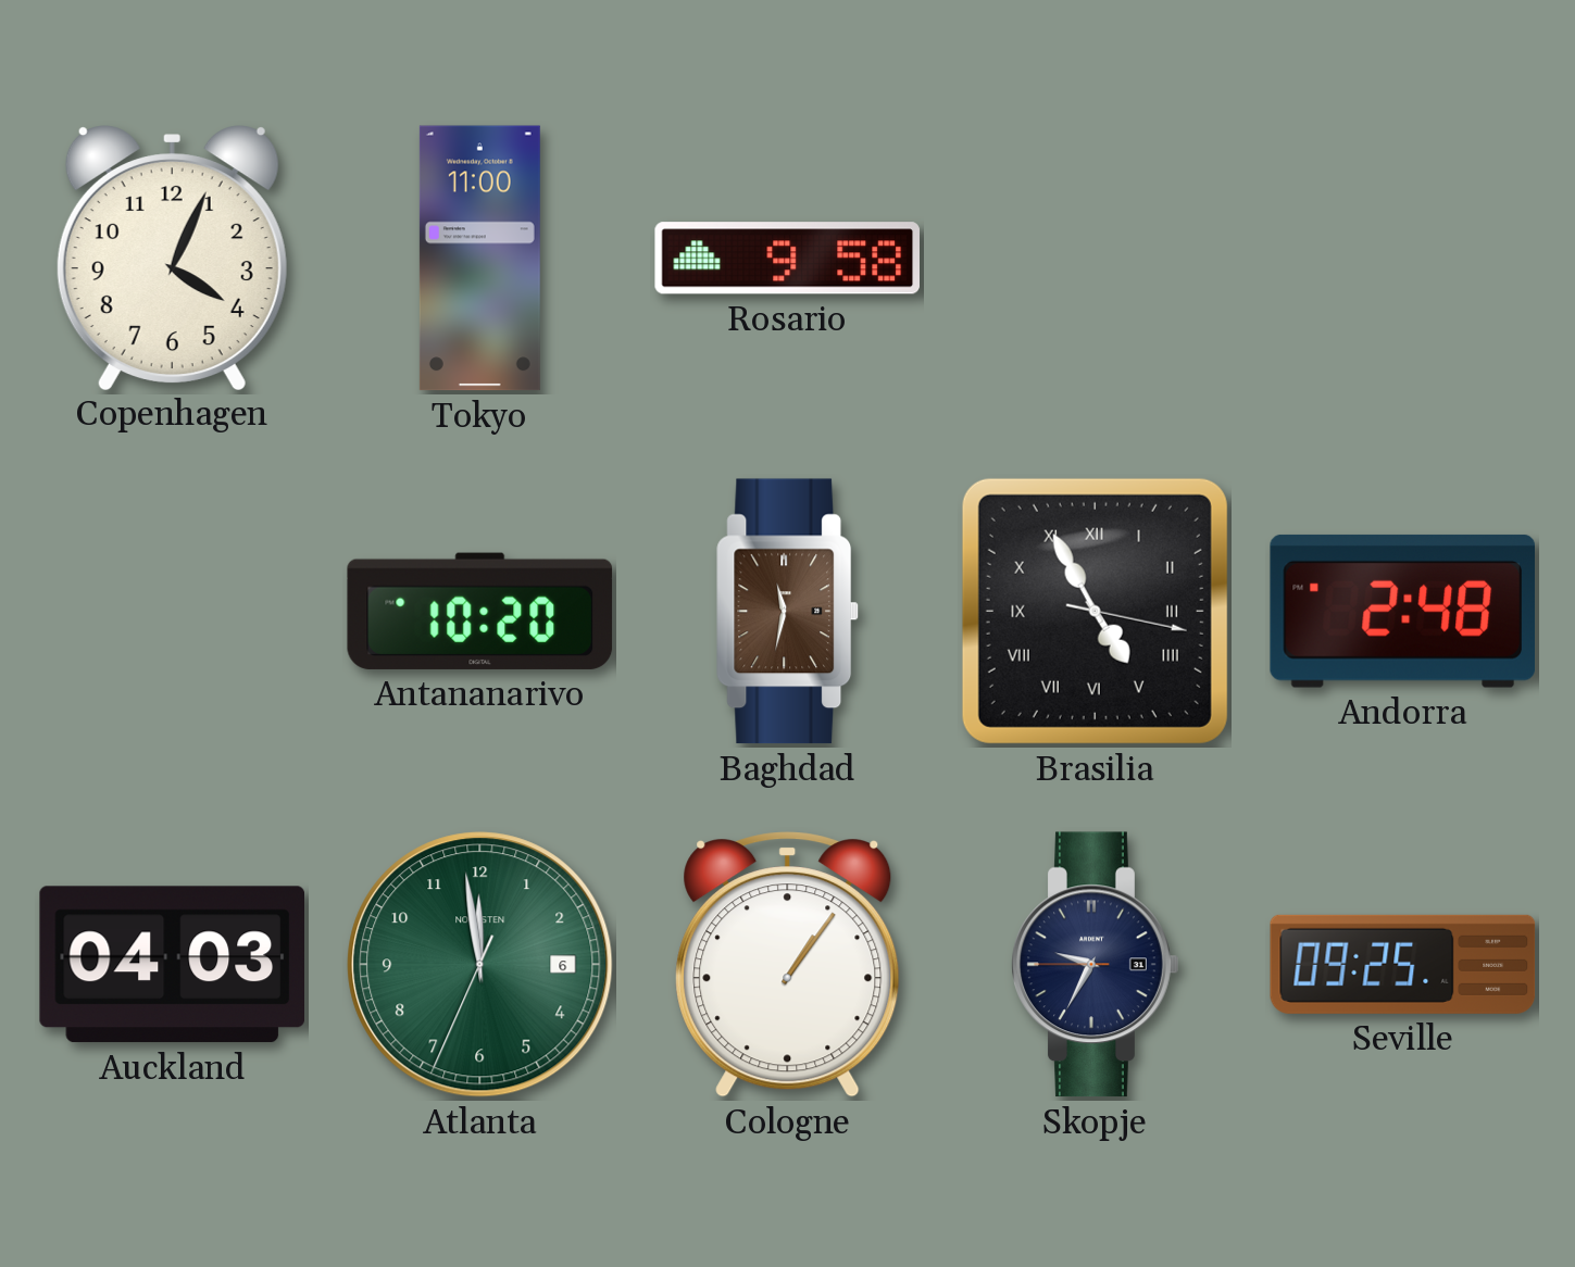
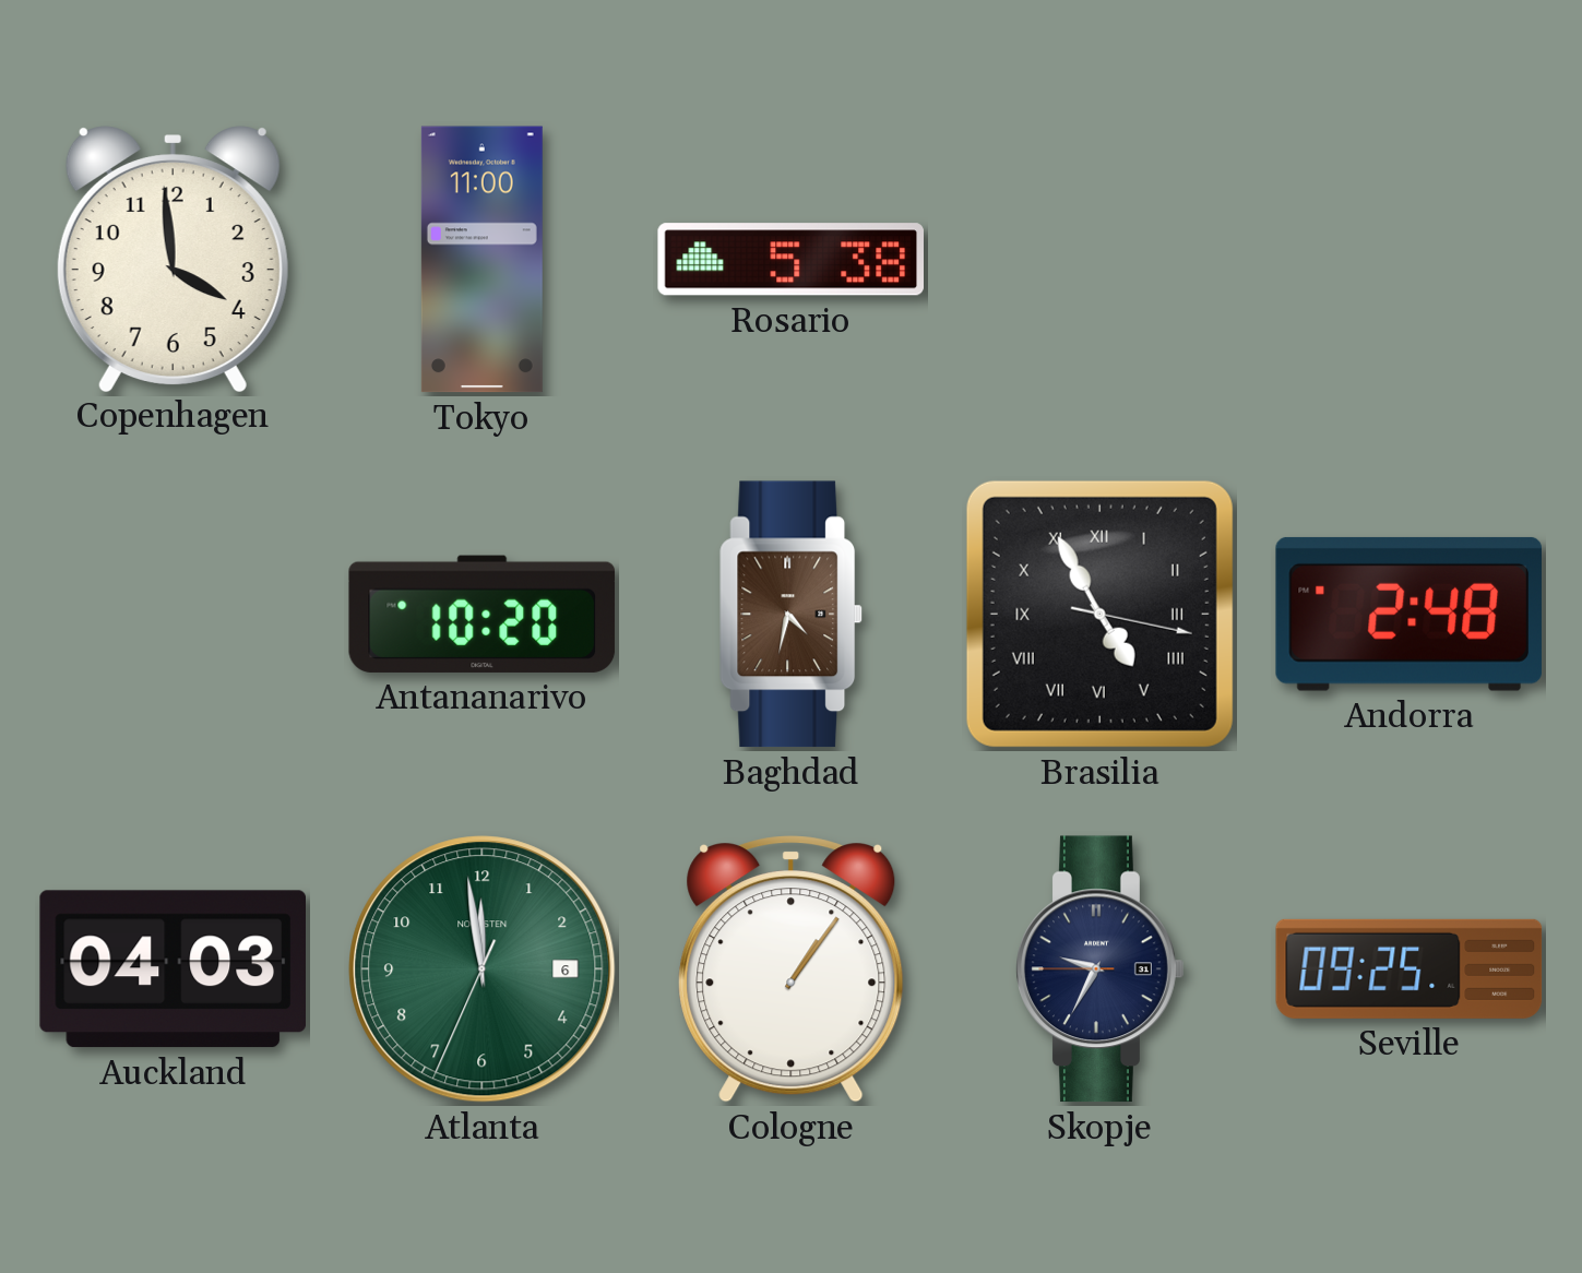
Copenhagen: 4:04 -> 3:59
Rosario: 9:58 -> 5:38
Baghdad: 11:32 -> 4:32
